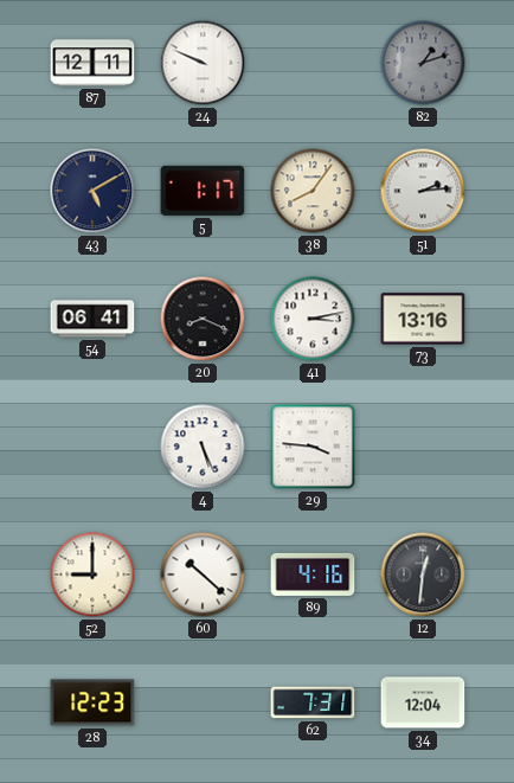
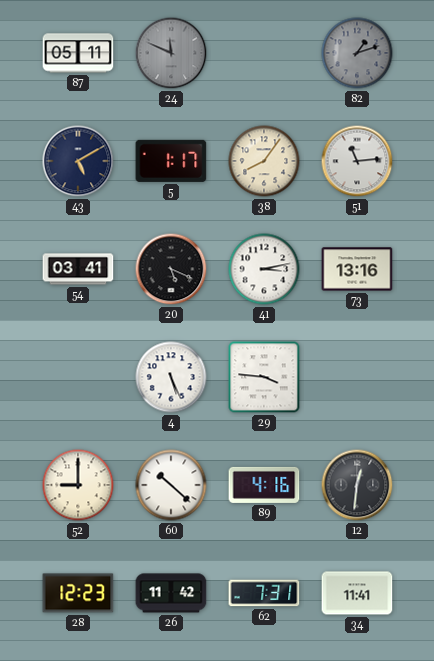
87: 12:11 -> 05:11
24: 9:49 -> 11:49
24 dial: white -> grey
51: 2:14 -> 11:14
54: 06:41 -> 03:41
20: 8:19 -> 5:19
26: none -> 11:42
34: 12:04 -> 11:41
